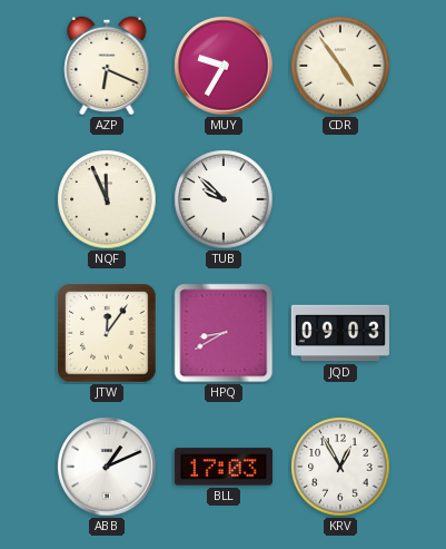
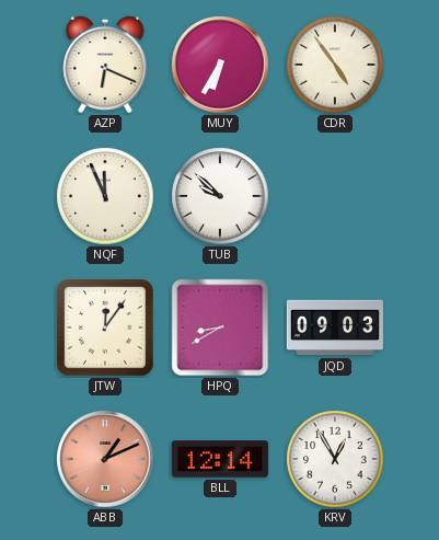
MUY: 9:35 -> 6:35
ABB dial: white -> salmon
BLL: 17:03 -> 12:14
